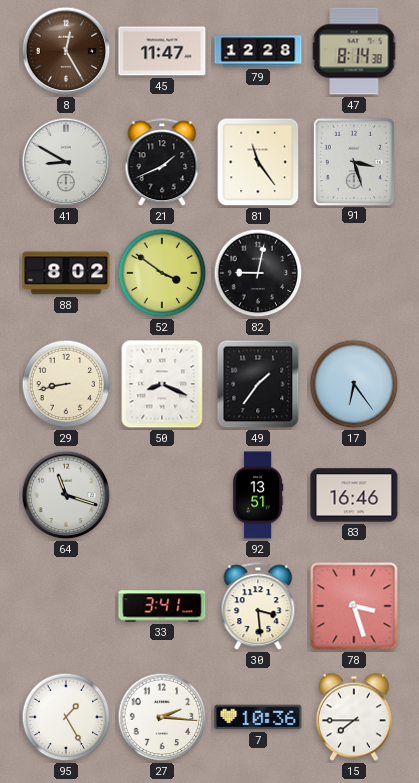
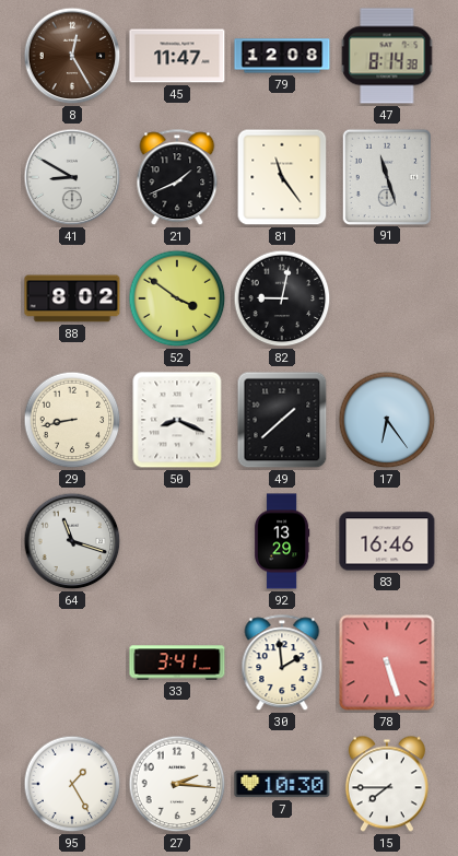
79: 12:28 -> 12:08
91: 3:27 -> 11:27
49: 1:36 -> 1:38
92: 13:51 -> 13:29
30: 3:29 -> 1:59
78: 3:27 -> 5:27
7: 10:36 -> 10:30
